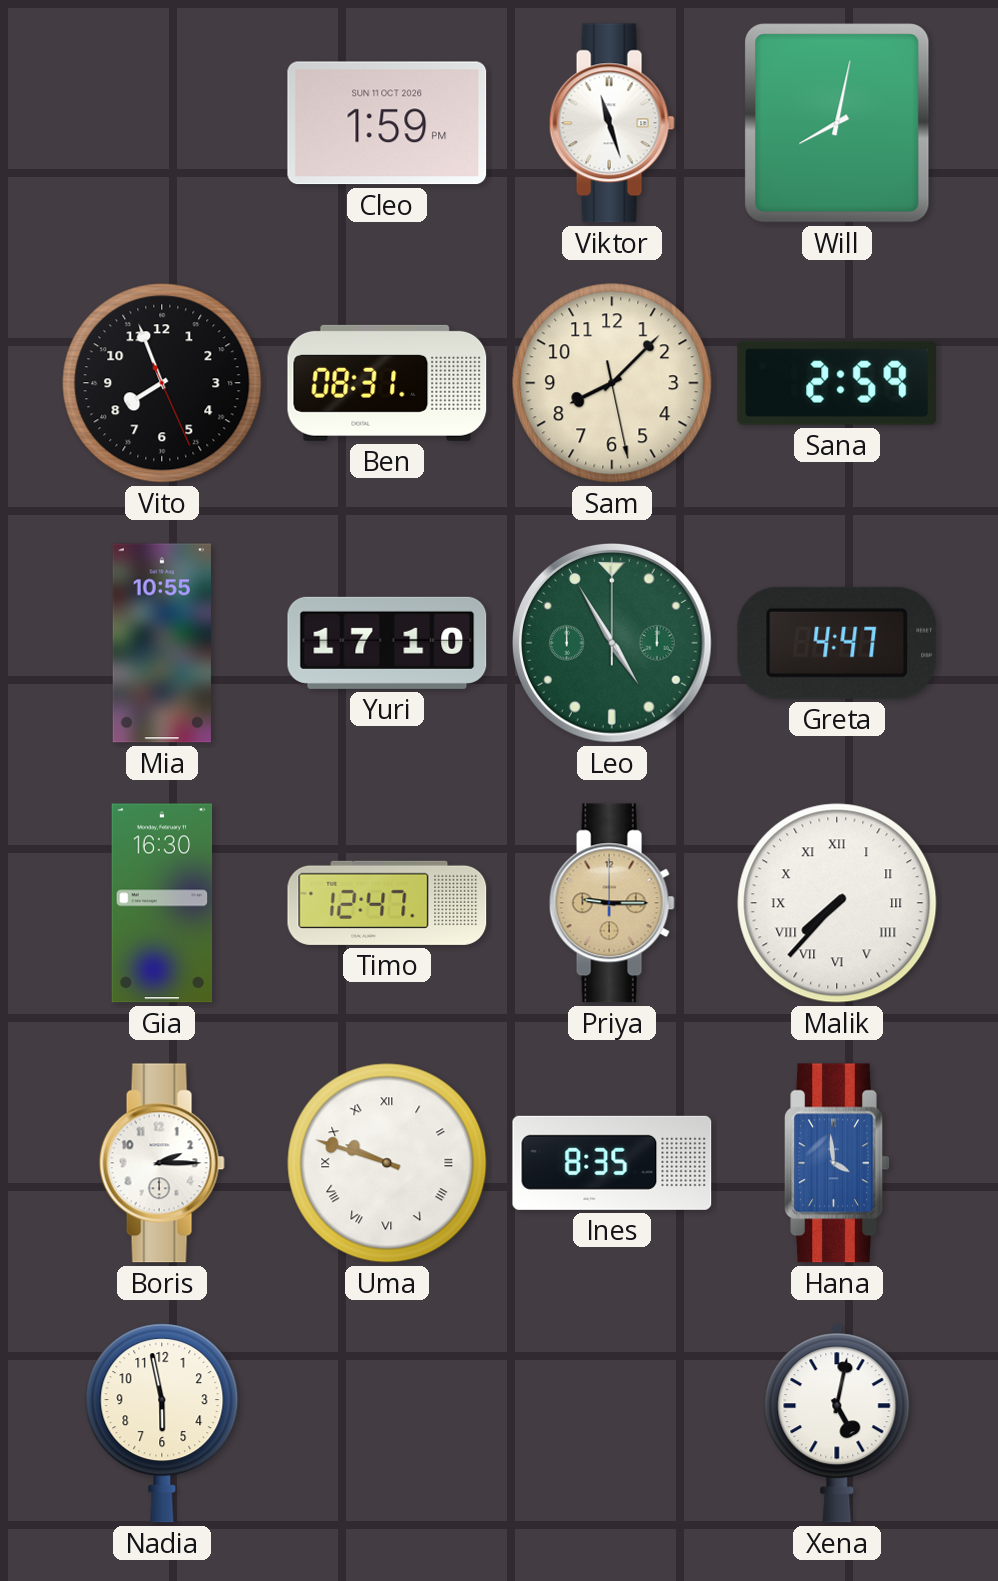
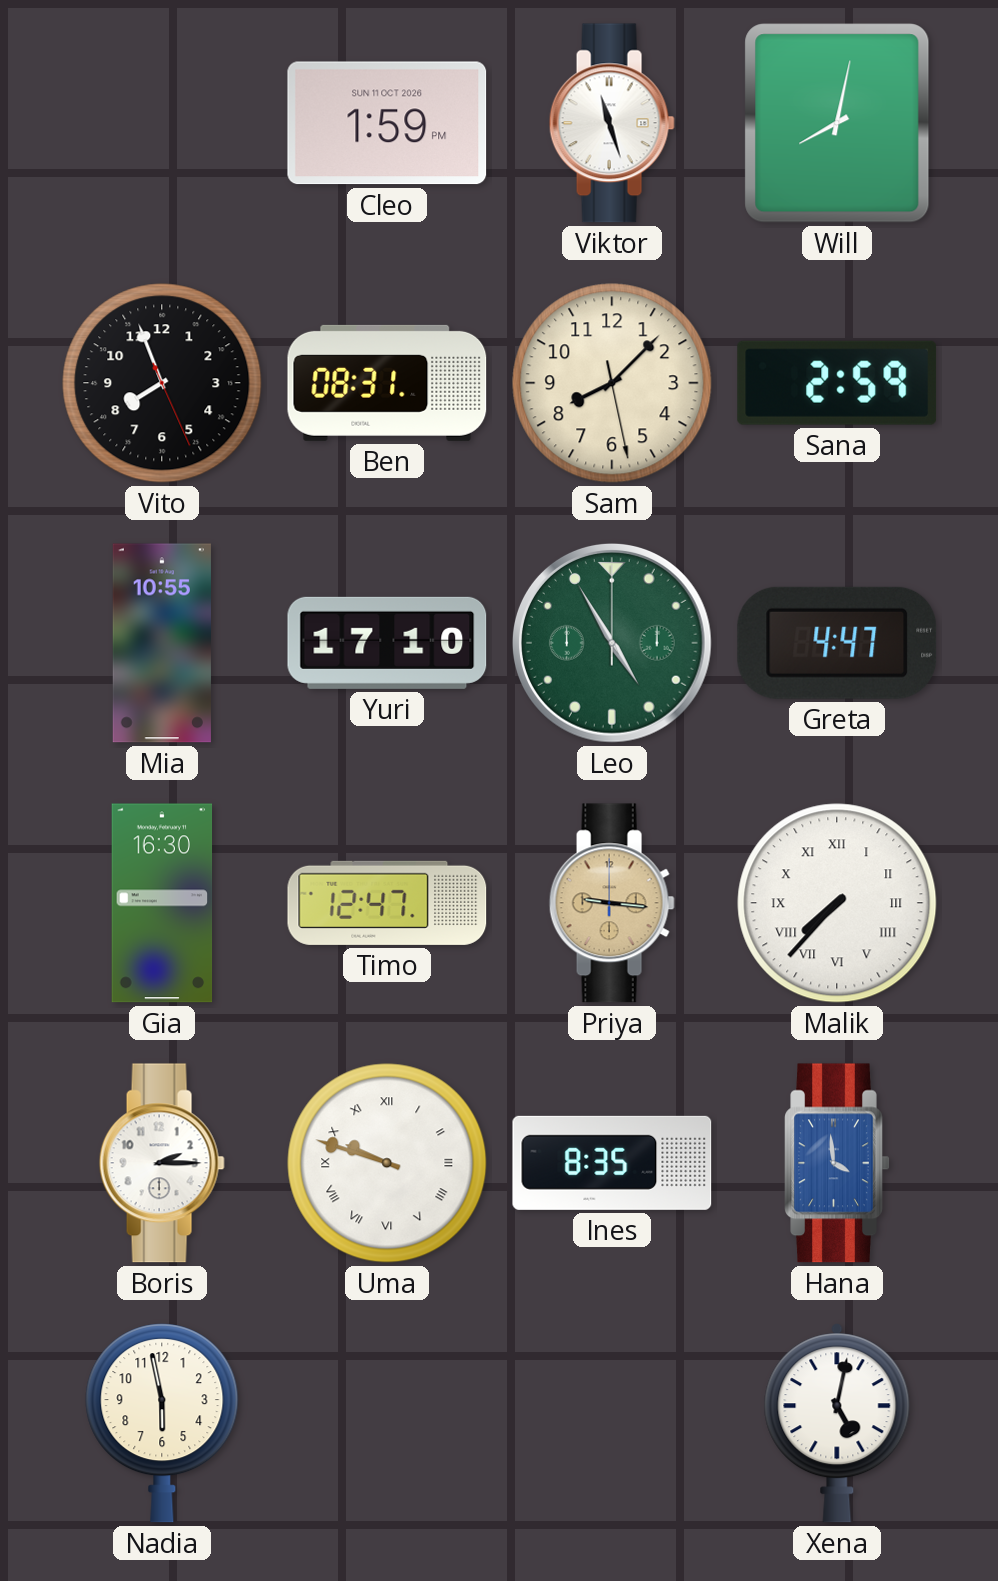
Priya: 9:15 -> 9:16
